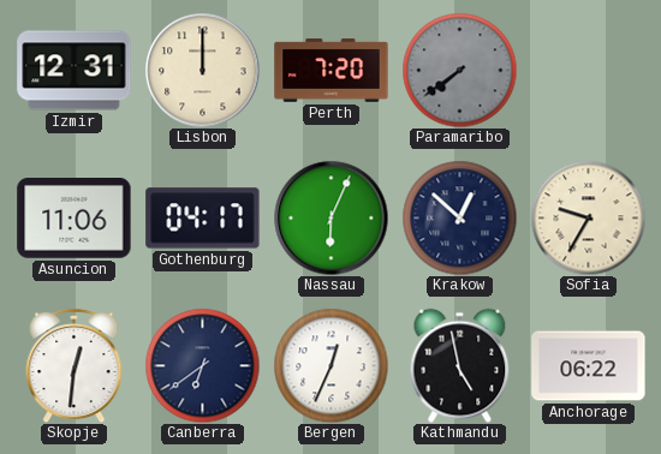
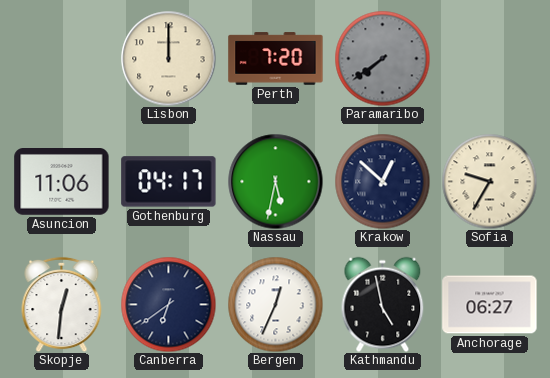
Izmir: 12:31 -> none
Nassau: 6:04 -> 5:32
Anchorage: 06:22 -> 06:27
